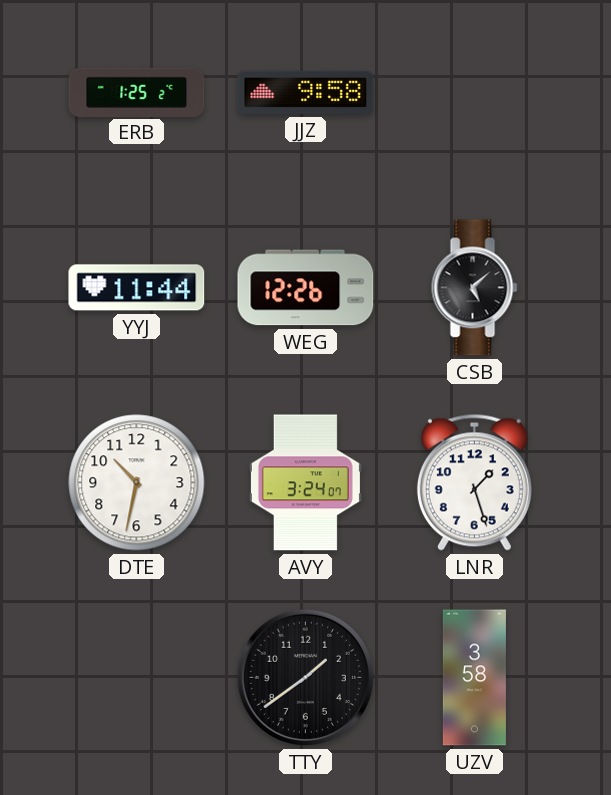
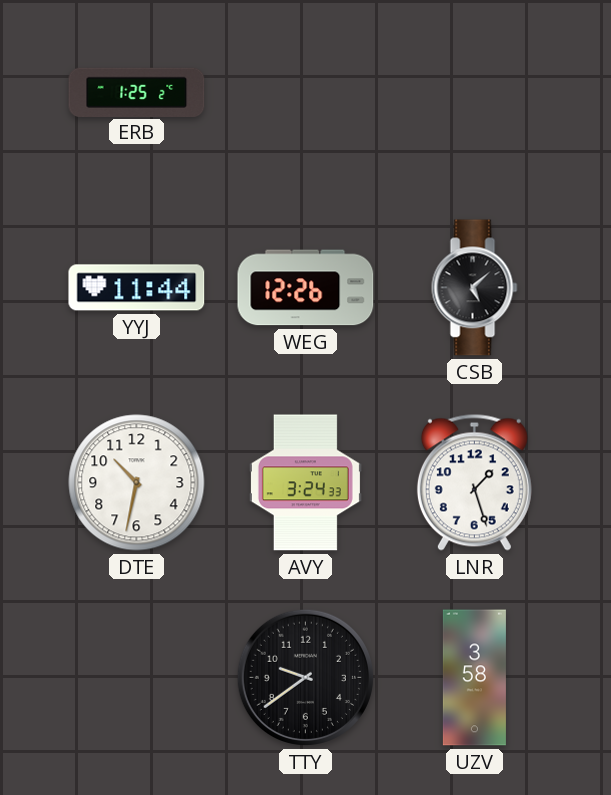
JJZ: 9:58 -> none
AVY: 3:24:07 -> 3:24:33
TTY: 1:39 -> 9:39
